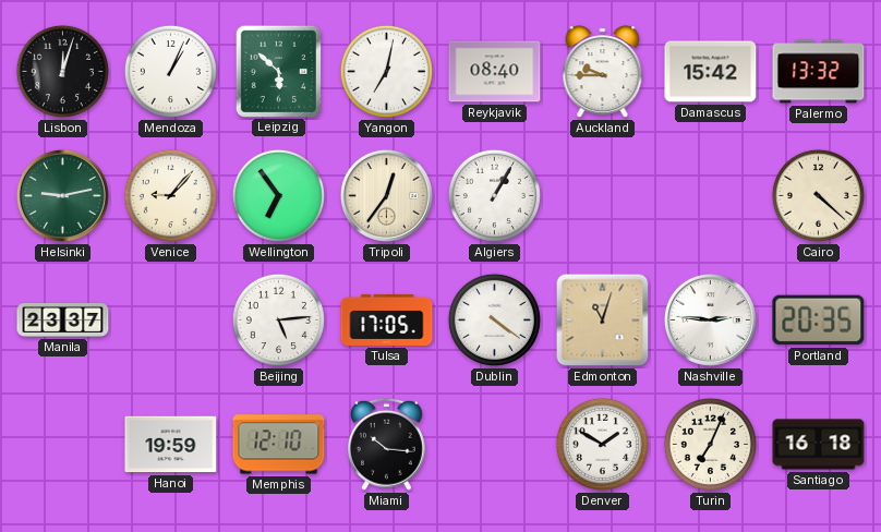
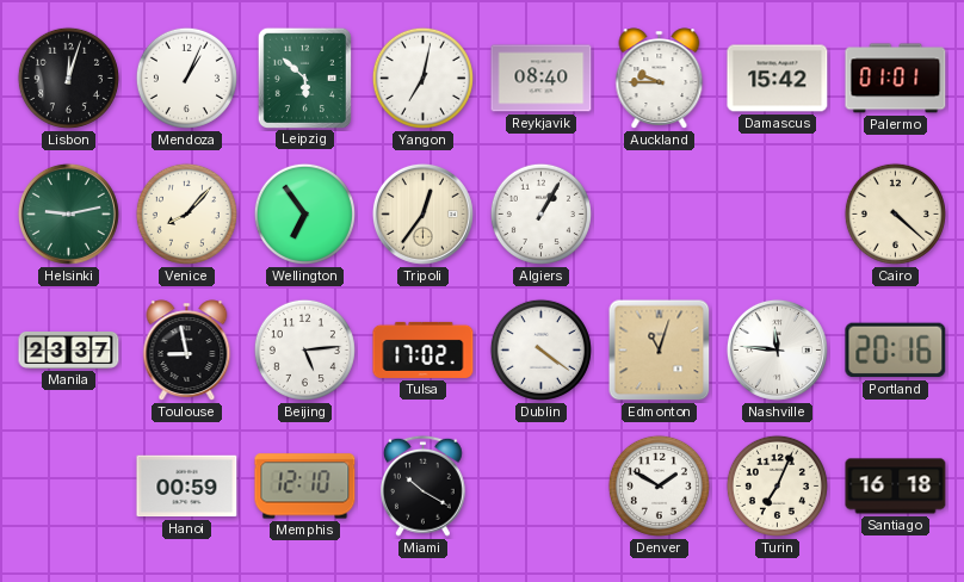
Palermo: 13:32 -> 01:01
Venice: 9:07 -> 8:07
Toulouse: none -> 8:58
Tulsa: 17:05 -> 17:02
Nashville: 2:46 -> 11:46
Portland: 20:35 -> 20:16
Hanoi: 19:59 -> 00:59
Miami: 10:16 -> 10:20
